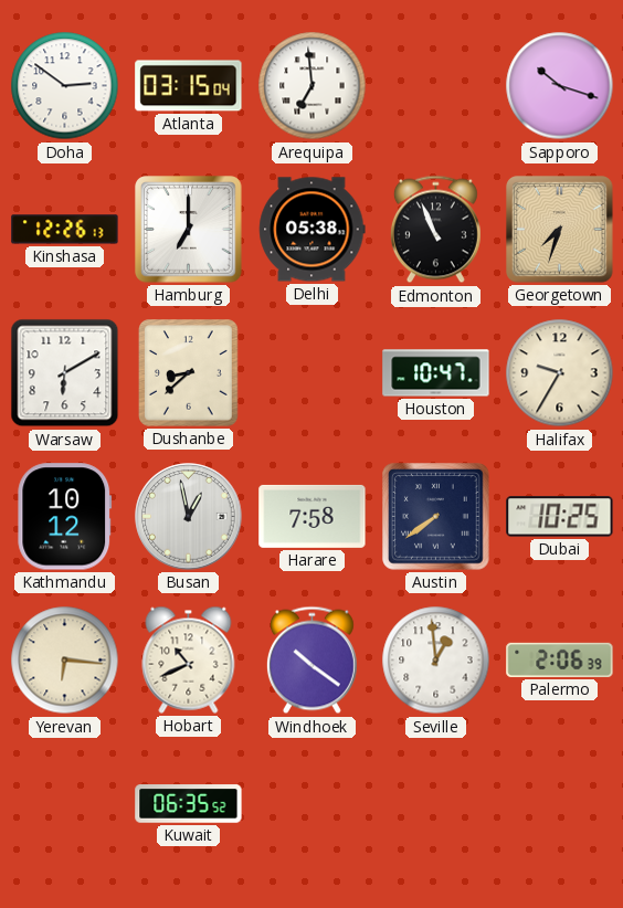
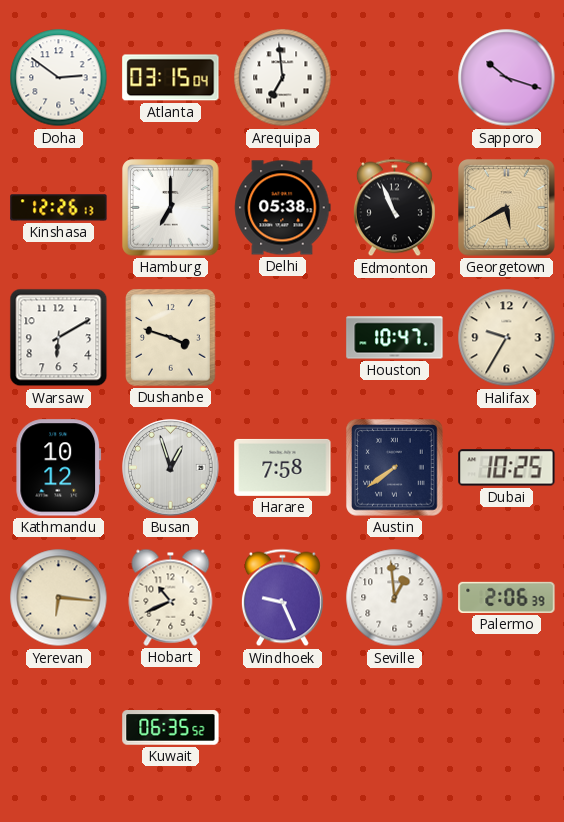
Georgetown: 7:33 -> 5:40
Dushanbe: 8:38 -> 3:48
Busan: 12:58 -> 12:57
Windhoek: 10:21 -> 9:26
